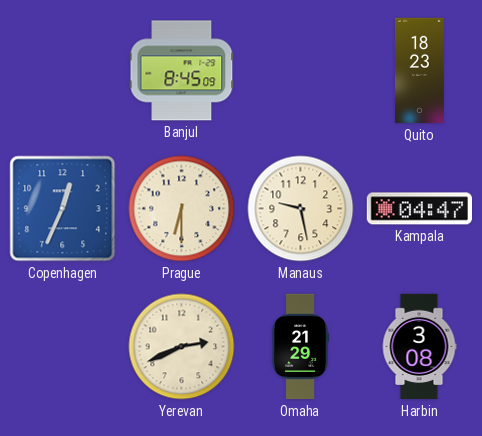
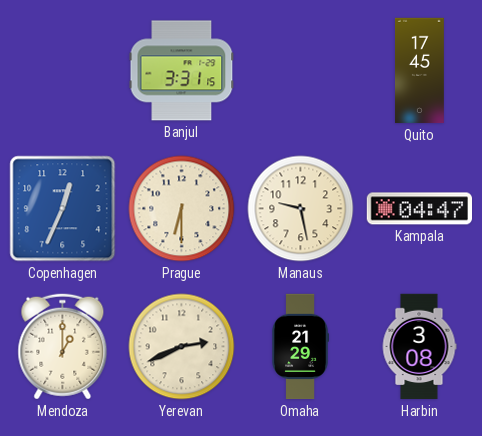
Banjul: 8:45 -> 3:31
Quito: 18:23 -> 17:45
Mendoza: none -> 1:00
